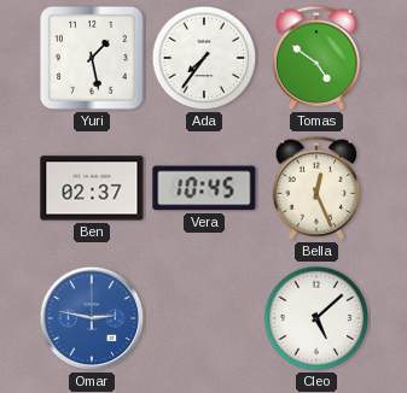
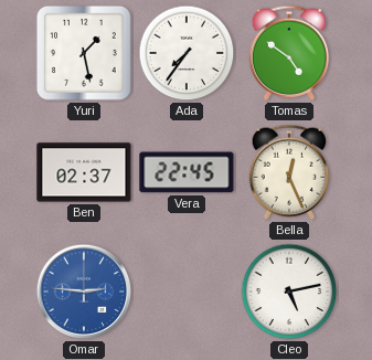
Vera: 10:45 -> 22:45
Omar: 2:47 -> 2:46
Cleo: 5:08 -> 5:13
